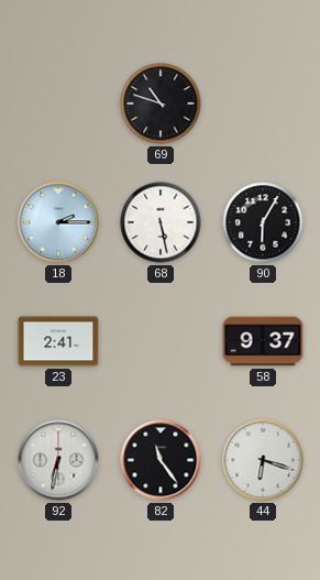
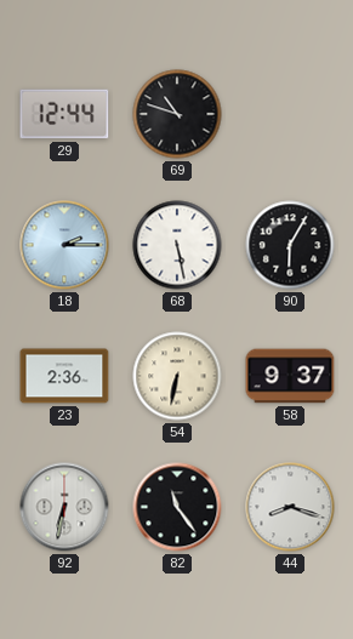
29: none -> 12:44
23: 2:41 -> 2:36
54: none -> 6:32
44: 6:18 -> 8:18
